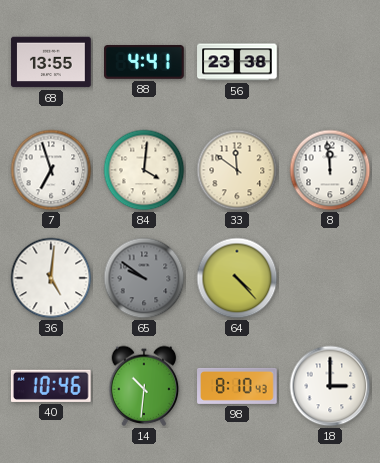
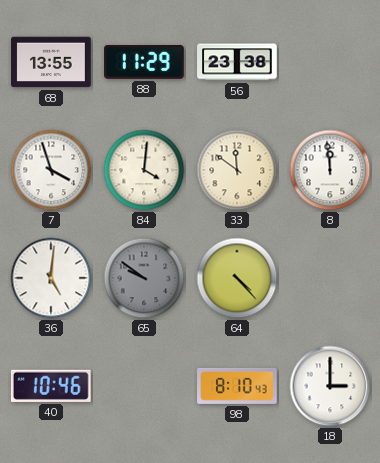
88: 4:41 -> 11:29
7: 6:57 -> 3:57
14: 10:31 -> none
